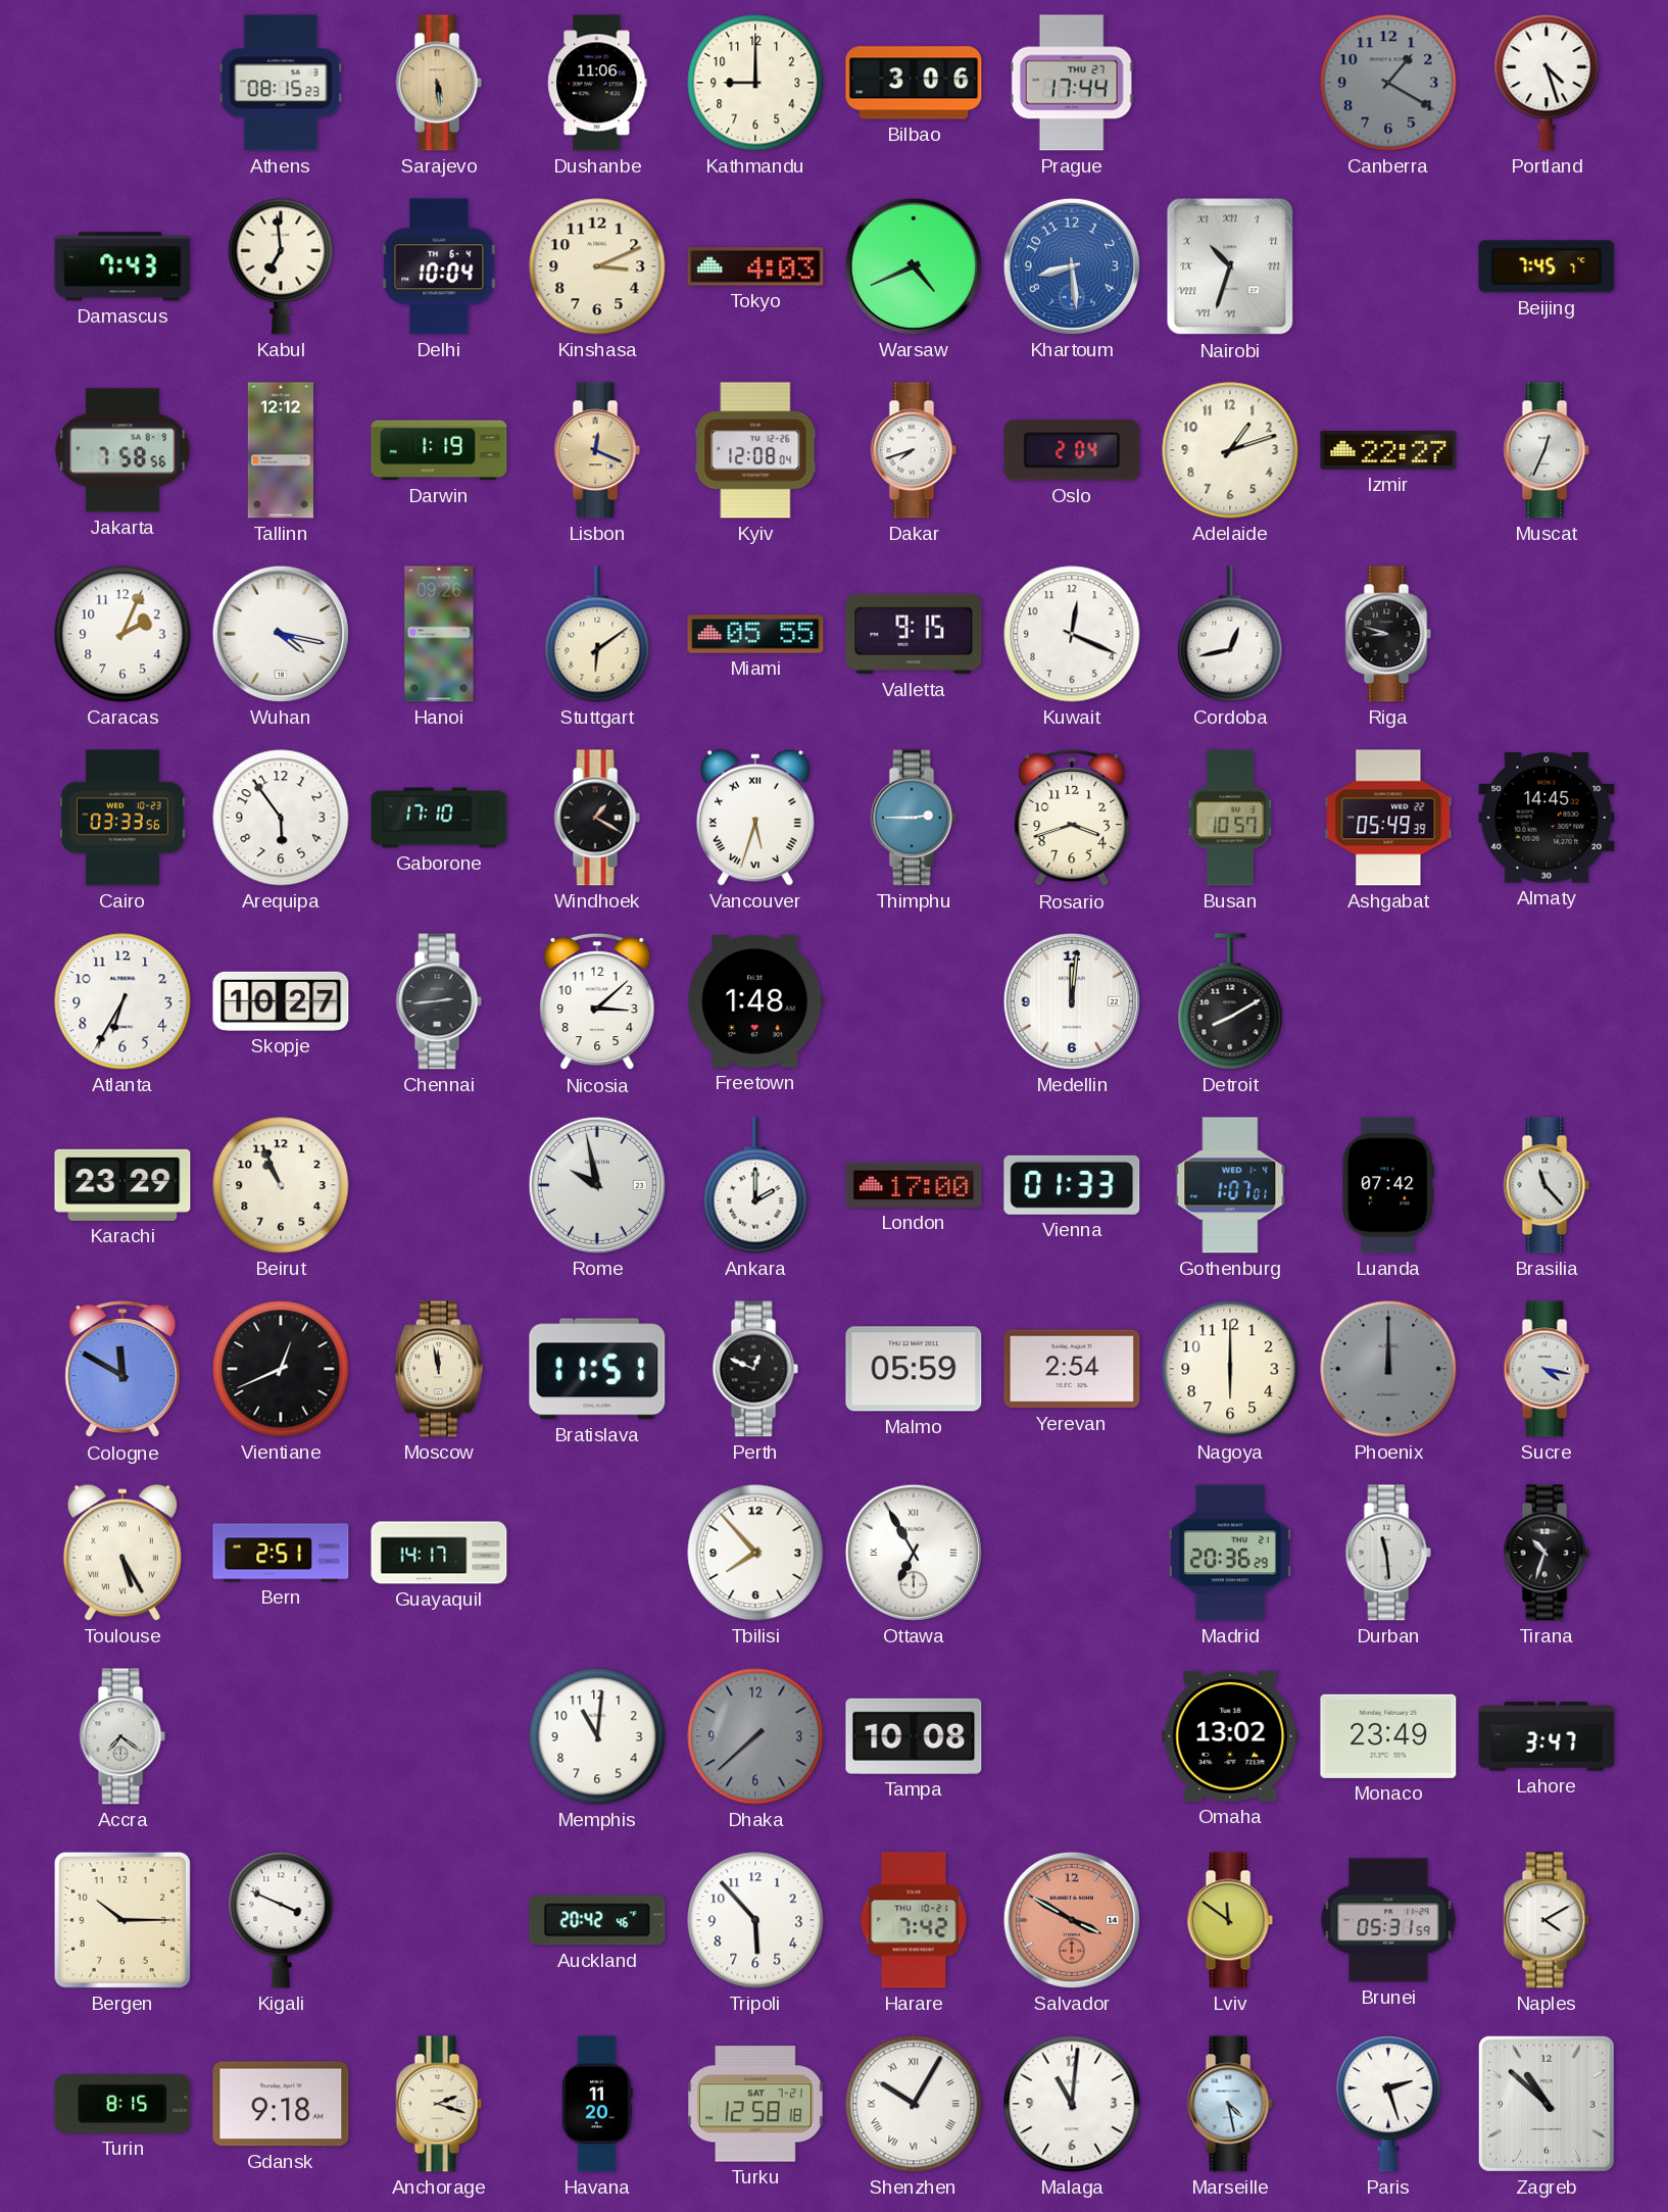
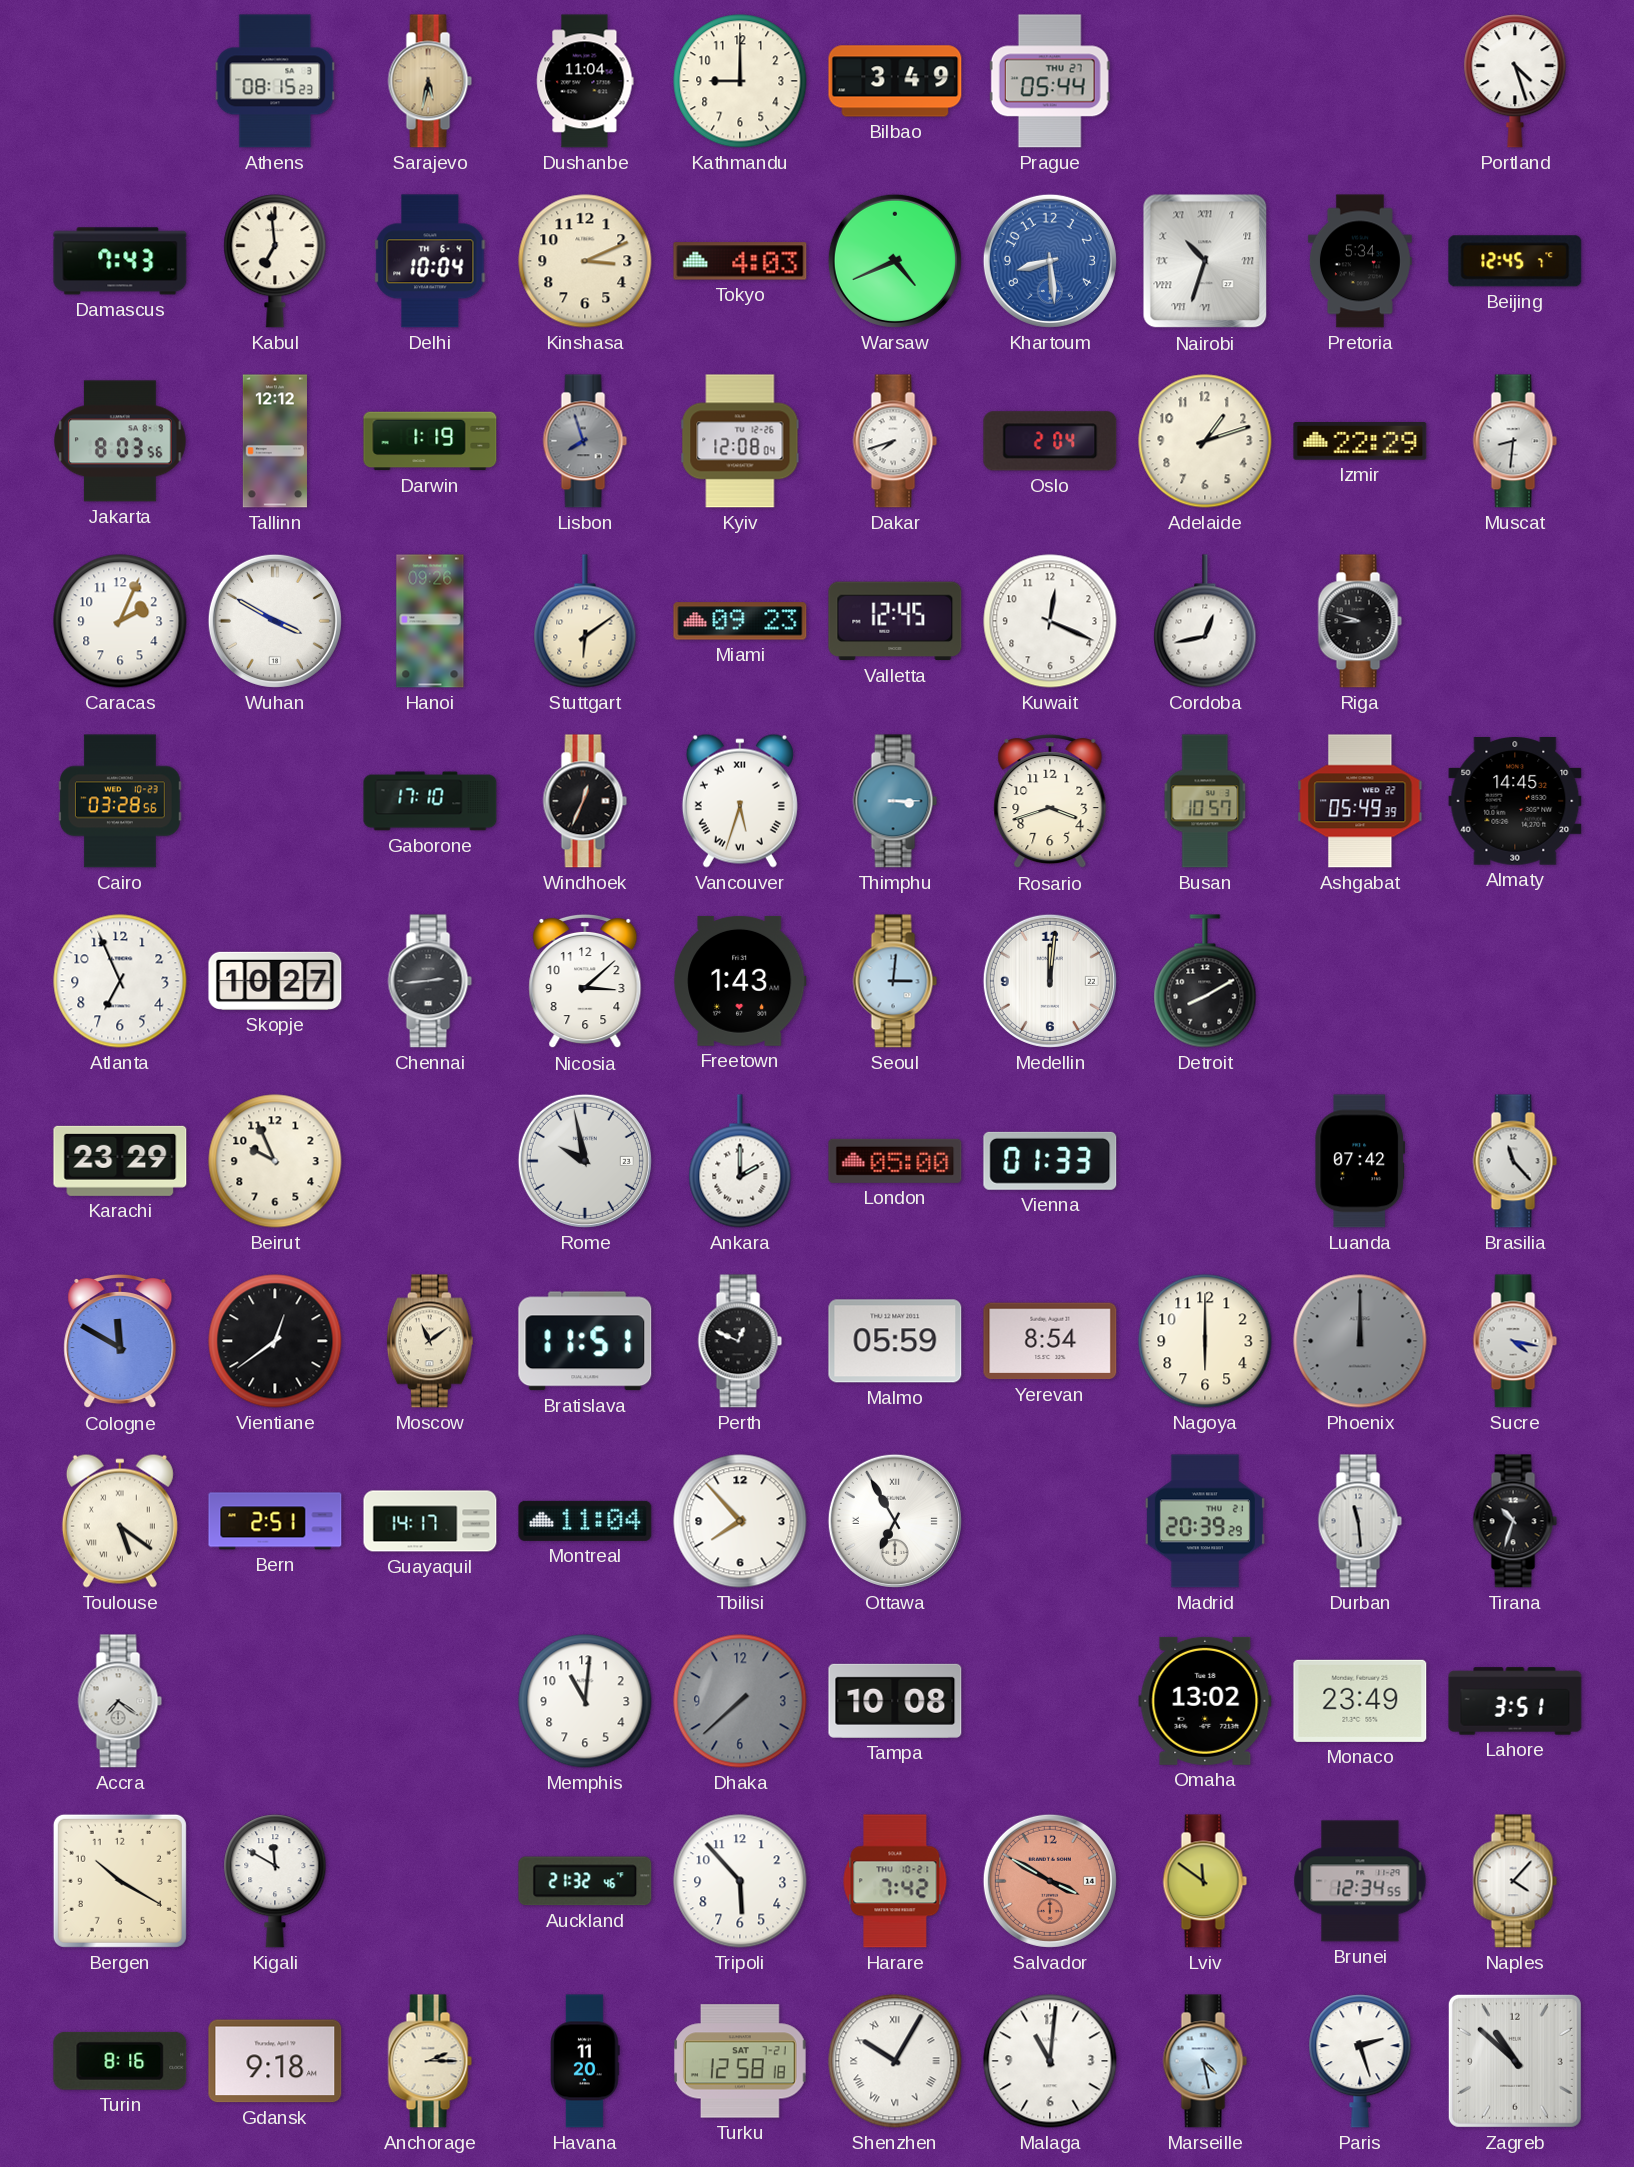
Sarajevo: 5:29 -> 5:32
Dushanbe: 11:06 -> 11:04
Bilbao: 3:06 -> 3:49
Prague: 17:44 -> 05:44
Canberra: 1:20 -> none
Pretoria: none -> 5:34
Beijing: 7:45 -> 12:45
Jakarta: 7:58 -> 8:03
Lisbon: 12:19 -> 7:57
Lisbon dial: champagne -> grey
Izmir: 22:27 -> 22:29
Muscat: 12:34 -> 8:31
Wuhan: 4:17 -> 3:50
Miami: 05:55 -> 09:23
Valletta: 9:15 -> 12:45
Cairo: 03:33 -> 03:28
Arequipa: 5:54 -> none
Windhoek: 1:20 -> 12:34
Thimphu: 2:45 -> 3:15
Atlanta: 6:35 -> 6:56
Freetown: 1:48 -> 1:43
Seoul: none -> 3:01
Beirut: 10:56 -> 9:56
London: 17:00 -> 05:00
Gothenburg: 1:07 -> none
Vientiane: 12:41 -> 12:39
Moscow: 11:58 -> 11:09
Yerevan: 2:54 -> 8:54
Toulouse: 5:25 -> 5:21
Montreal: none -> 11:04
Madrid: 20:36 -> 20:39
Lahore: 3:47 -> 3:51
Bergen: 10:15 -> 10:20
Kigali: 3:49 -> 11:50
Auckland: 20:42 -> 21:32
Brunei: 05:31 -> 12:34
Naples: 4:10 -> 4:07
Turin: 8:15 -> 8:16
Anchorage: 2:18 -> 2:15
